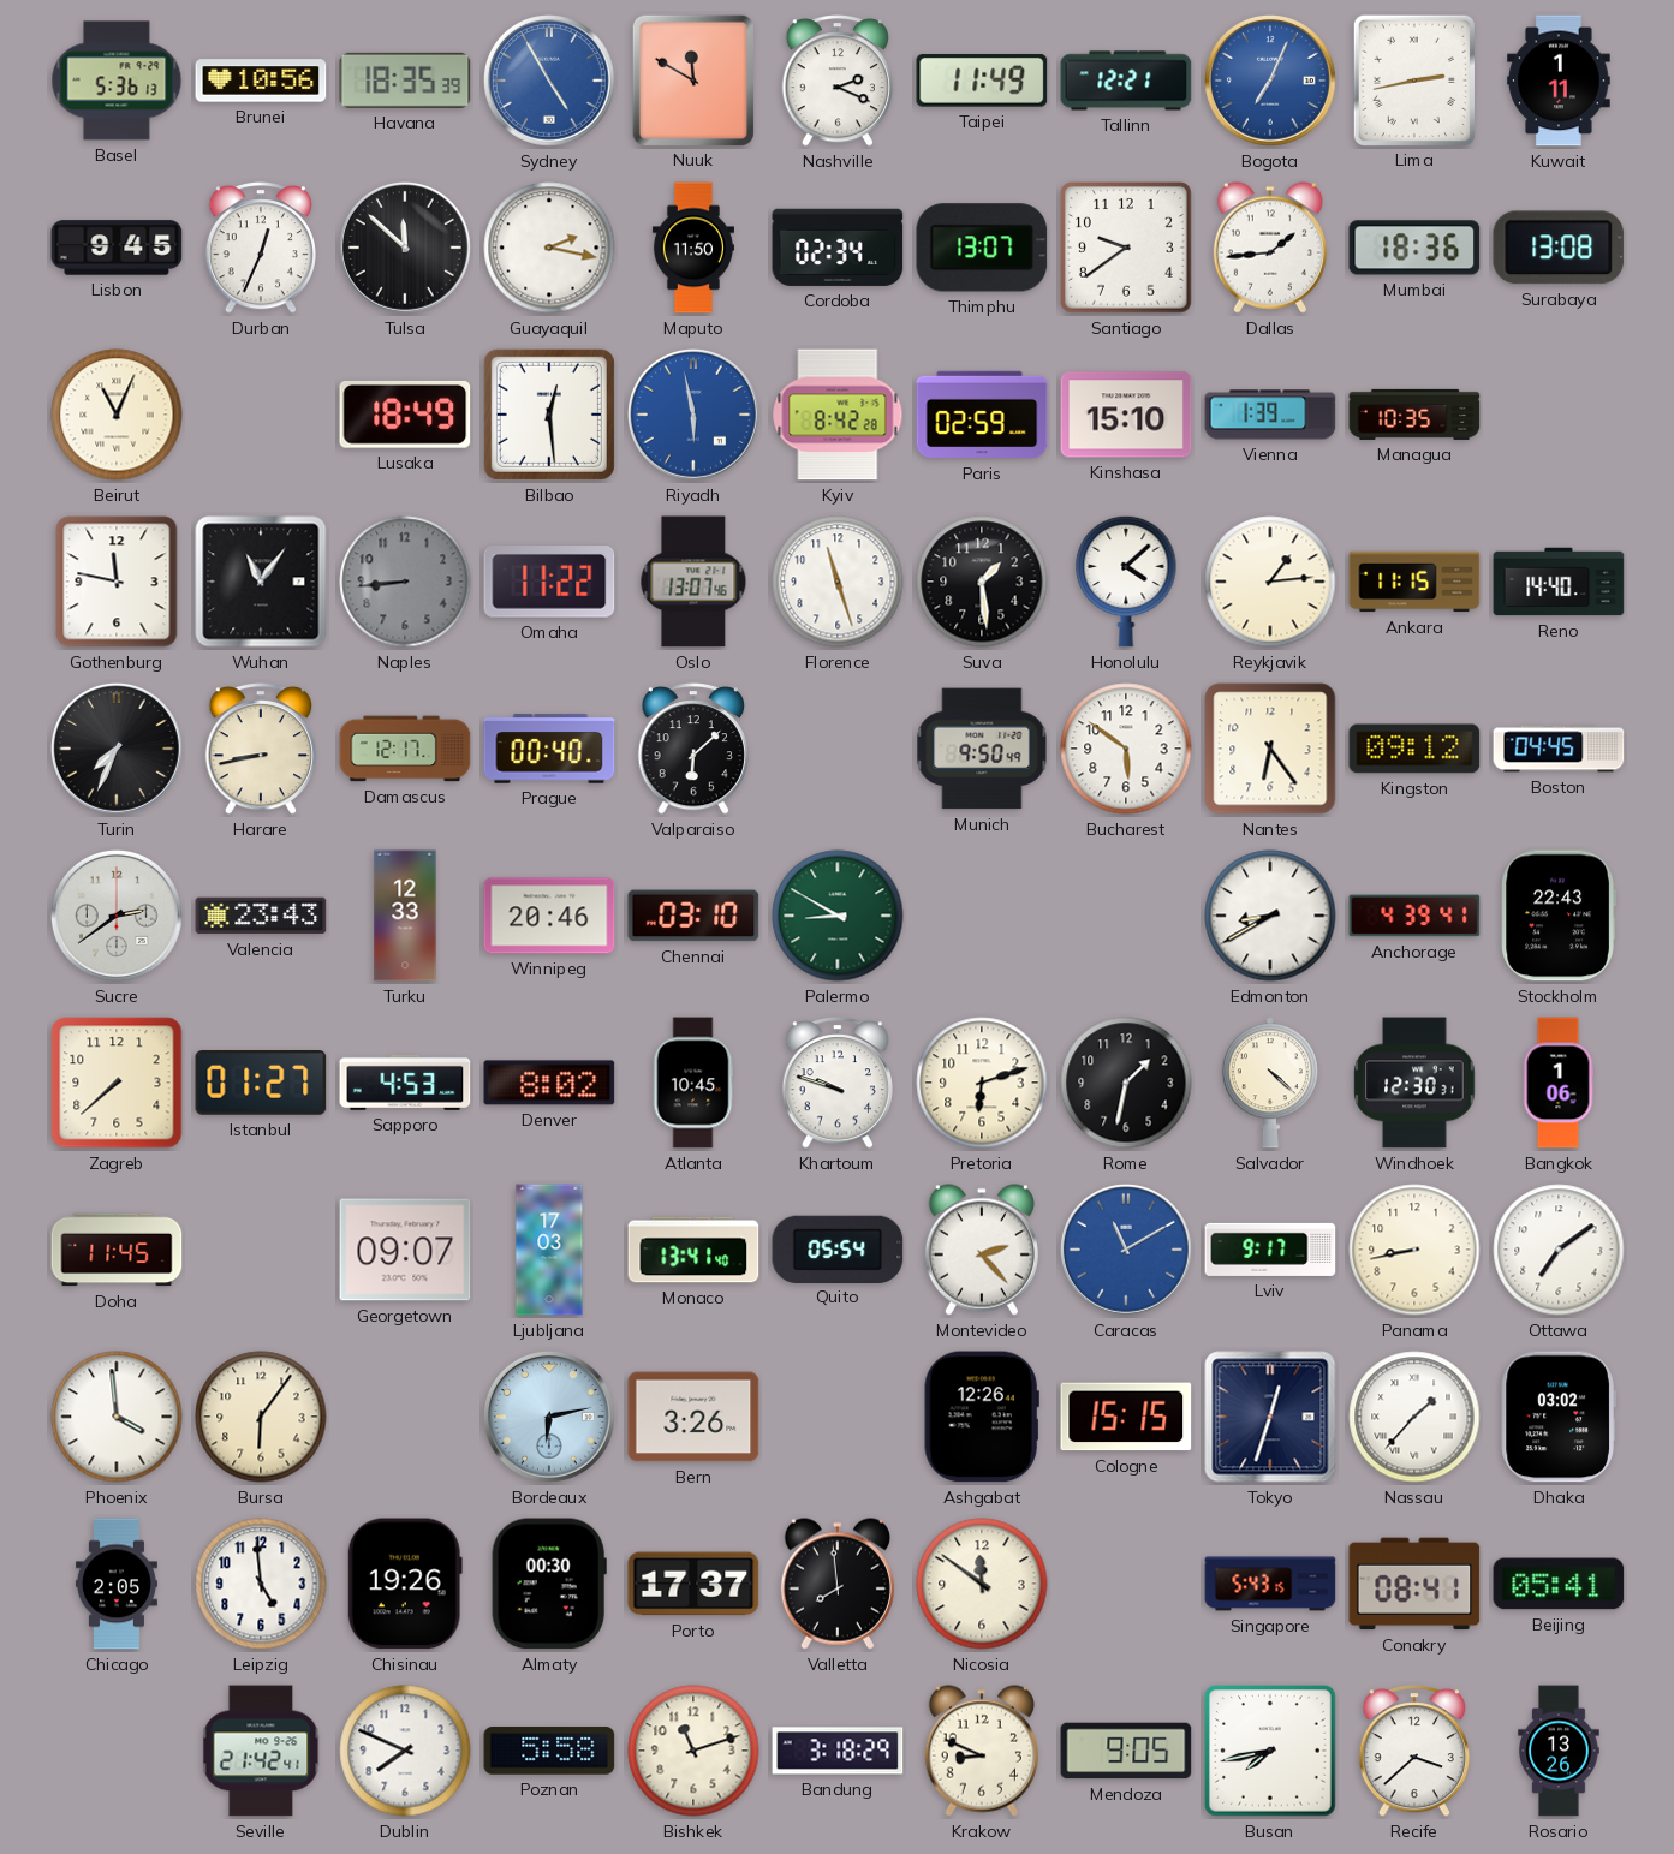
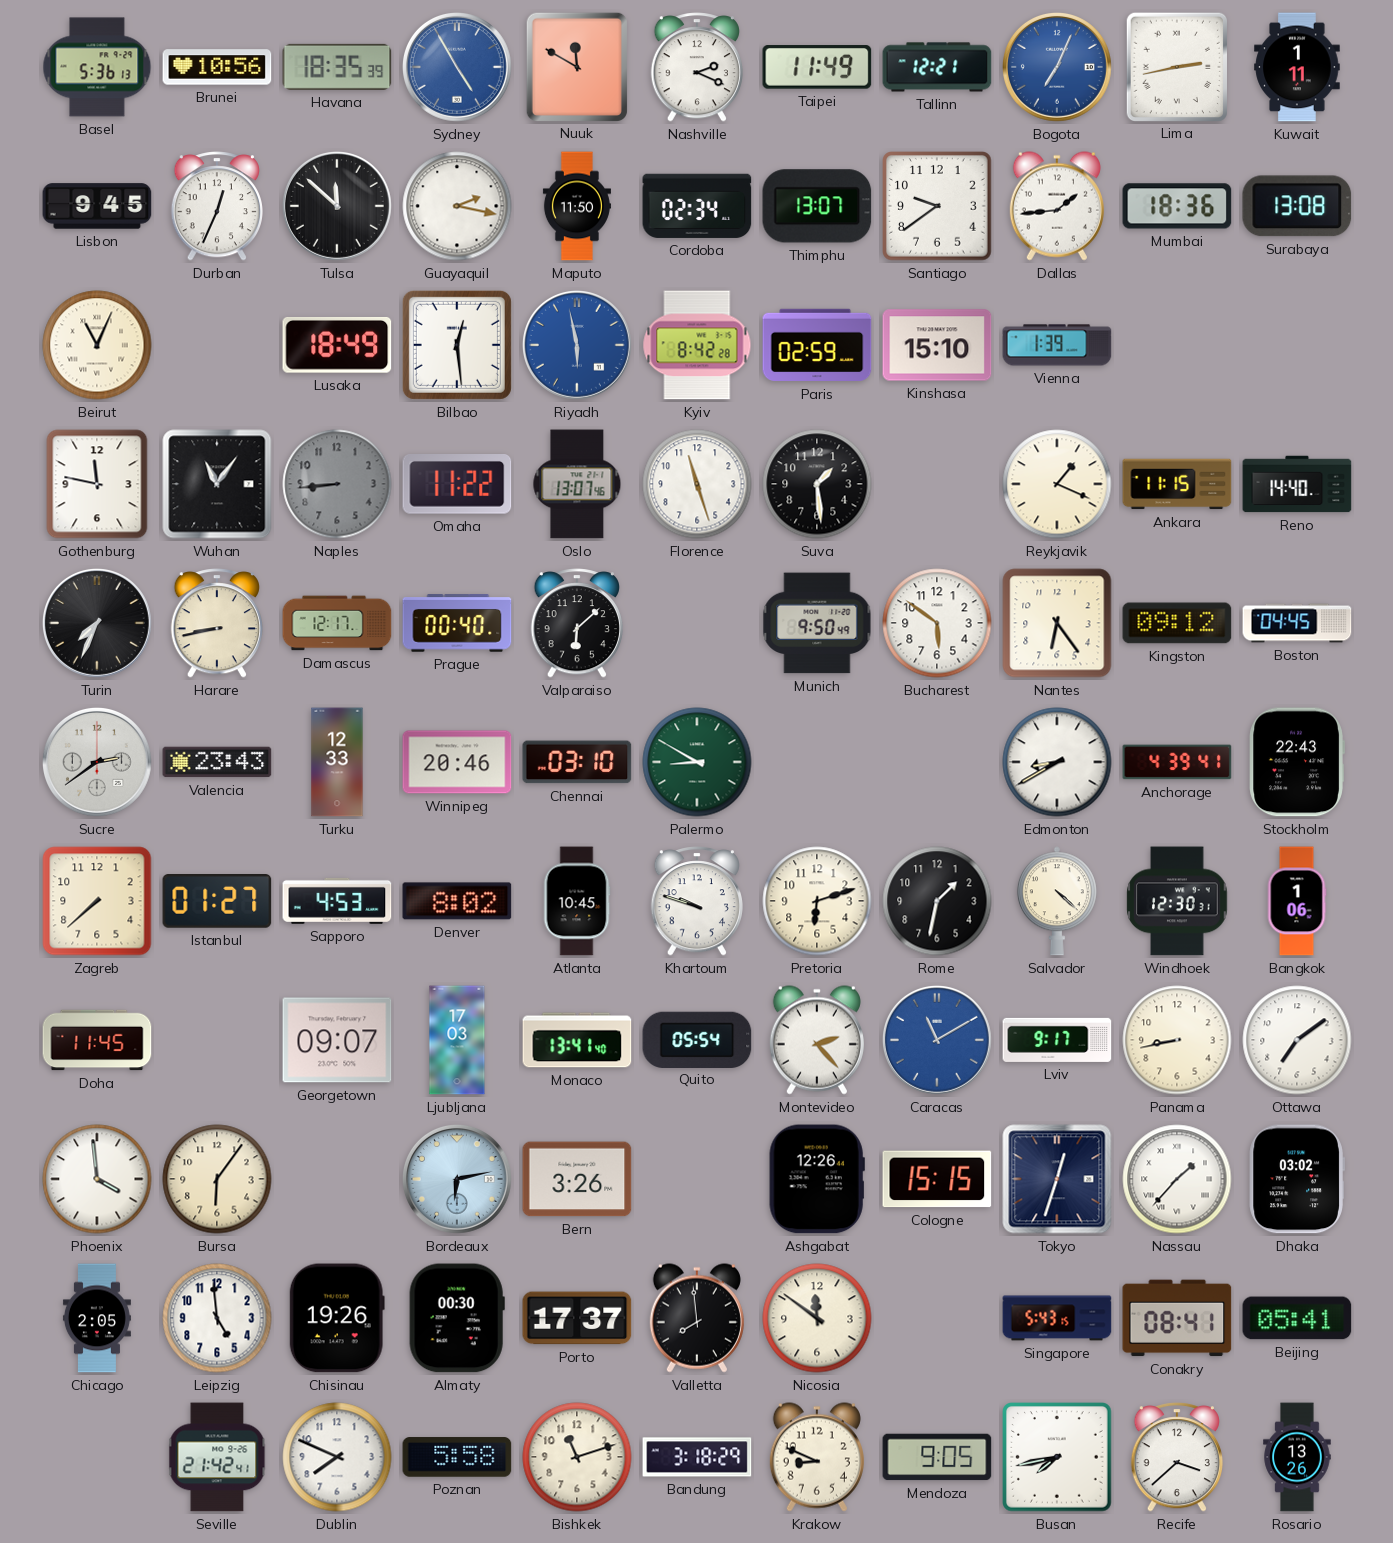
Managua: 10:35 -> none
Honolulu: 4:08 -> none
Reykjavik: 1:14 -> 1:19
